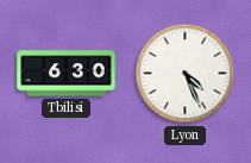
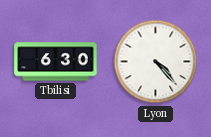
Lyon: 4:26 -> 4:23
